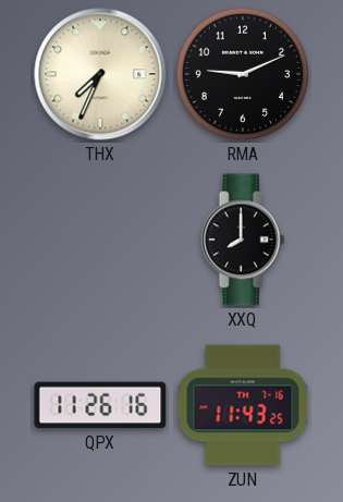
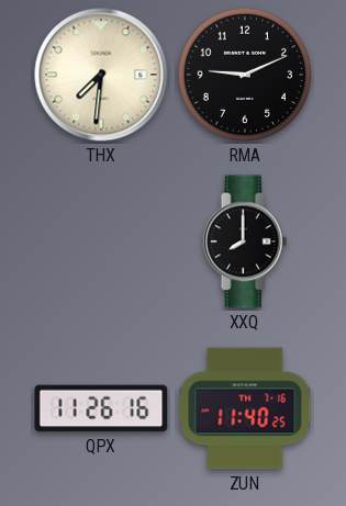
THX: 7:34 -> 7:31
ZUN: 11:43 -> 11:40
